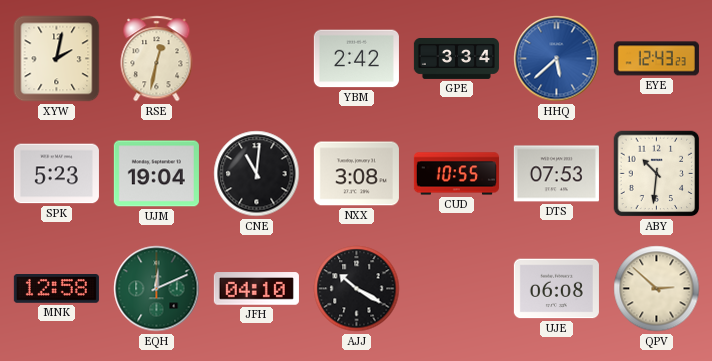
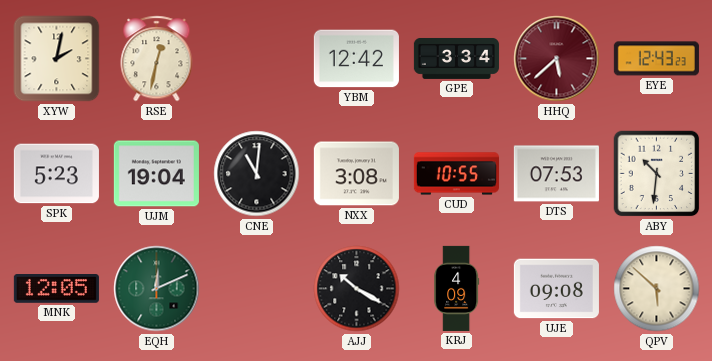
YBM: 2:42 -> 12:42
HHQ dial: blue -> burgundy
MNK: 12:58 -> 12:05
JFH: 04:10 -> none
KRJ: none -> 4:09
UJE: 06:08 -> 09:08
QPV: 2:52 -> 5:52
